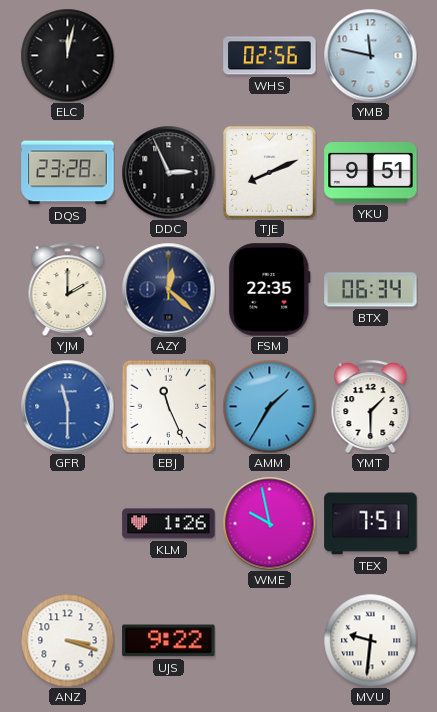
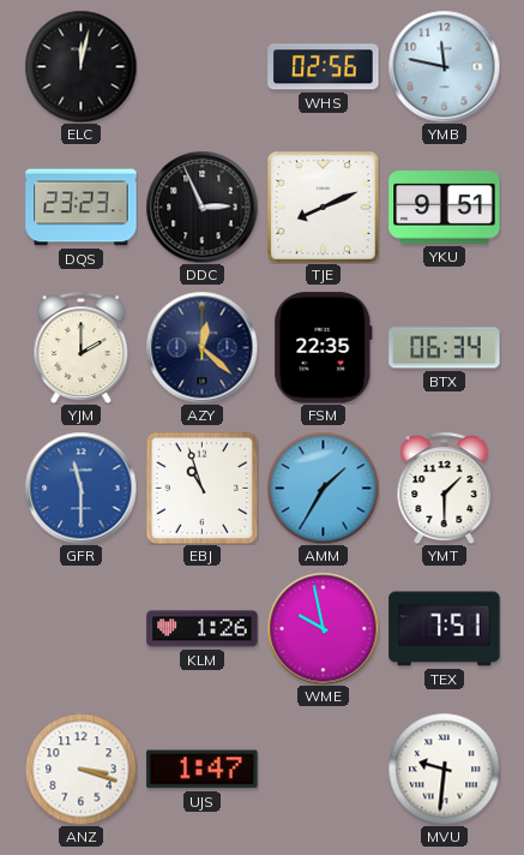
DQS: 23:28 -> 23:23
EBJ: 11:26 -> 10:57
UJS: 9:22 -> 1:47
